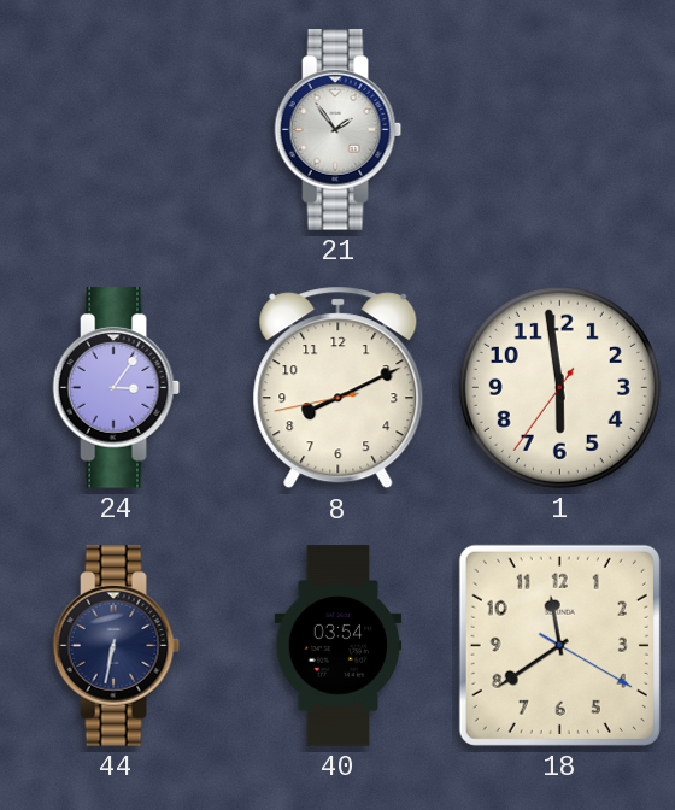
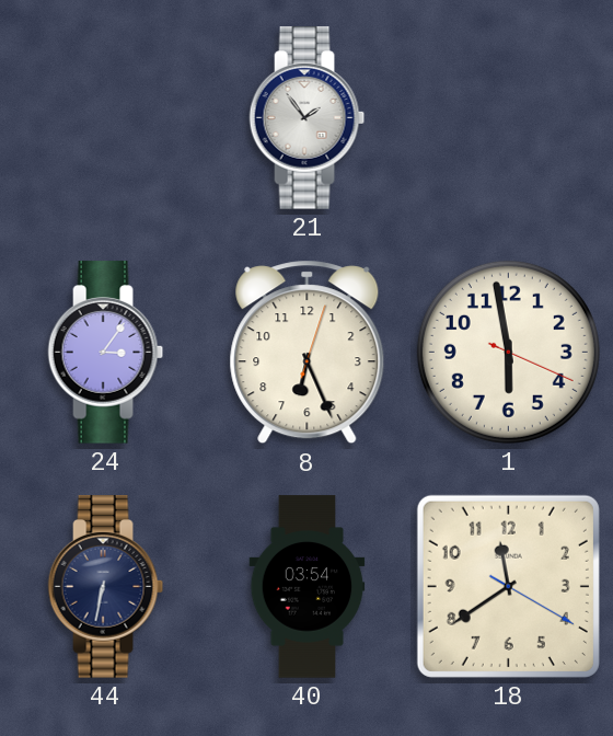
8: 8:10 -> 6:26
1: 5:58:36 -> 5:58:19
